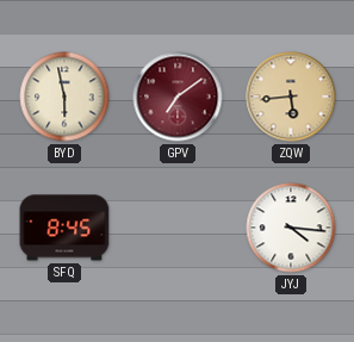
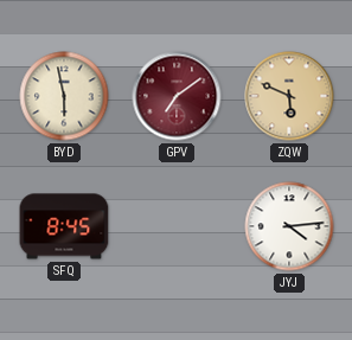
ZQW: 5:44 -> 5:49
JYJ: 4:16 -> 4:14
